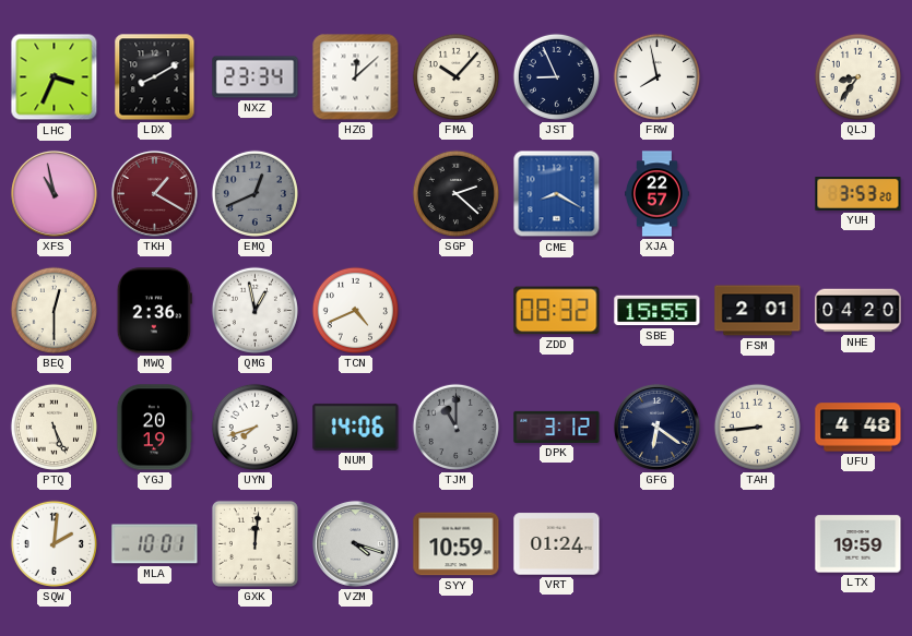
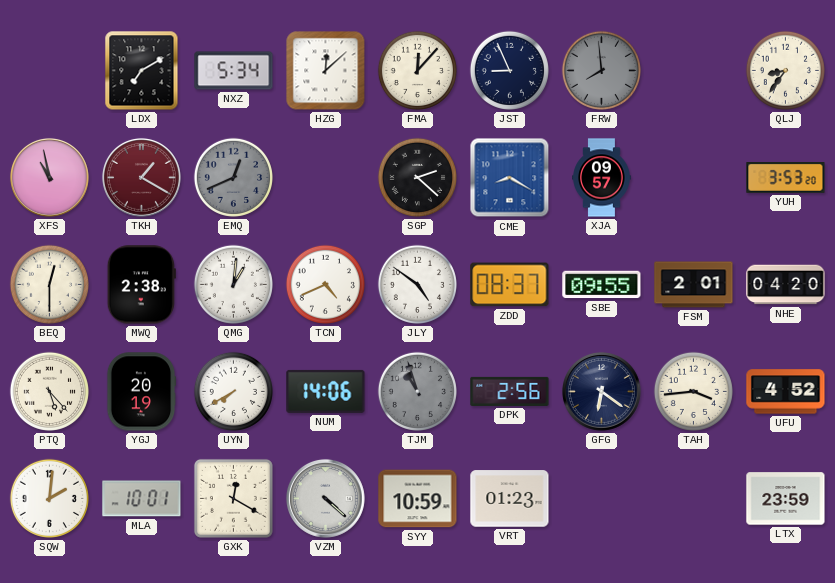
LHC: 3:34 -> none
LDX: 8:10 -> 7:10
NXZ: 23:34 -> 5:34
FMA: 10:07 -> 12:07
FRW: 7:58 -> 7:59
FRW dial: white -> grey
XJA: 22:57 -> 09:57
MWQ: 2:36 -> 2:38
QMG: 12:58 -> 1:01
JLY: none -> 4:51
ZDD: 08:32 -> 08:37
SBE: 15:55 -> 09:55
PTQ: 5:26 -> 5:23
UYN: 7:42 -> 7:40
TJM: 11:00 -> 10:57
DPK: 3:12 -> 2:56
TAH: 8:44 -> 3:44
UFU: 4:48 -> 4:52
GXK: 12:01 -> 12:20
VZM: 4:18 -> 4:22
VRT: 01:24 -> 01:23
LTX: 19:59 -> 23:59
